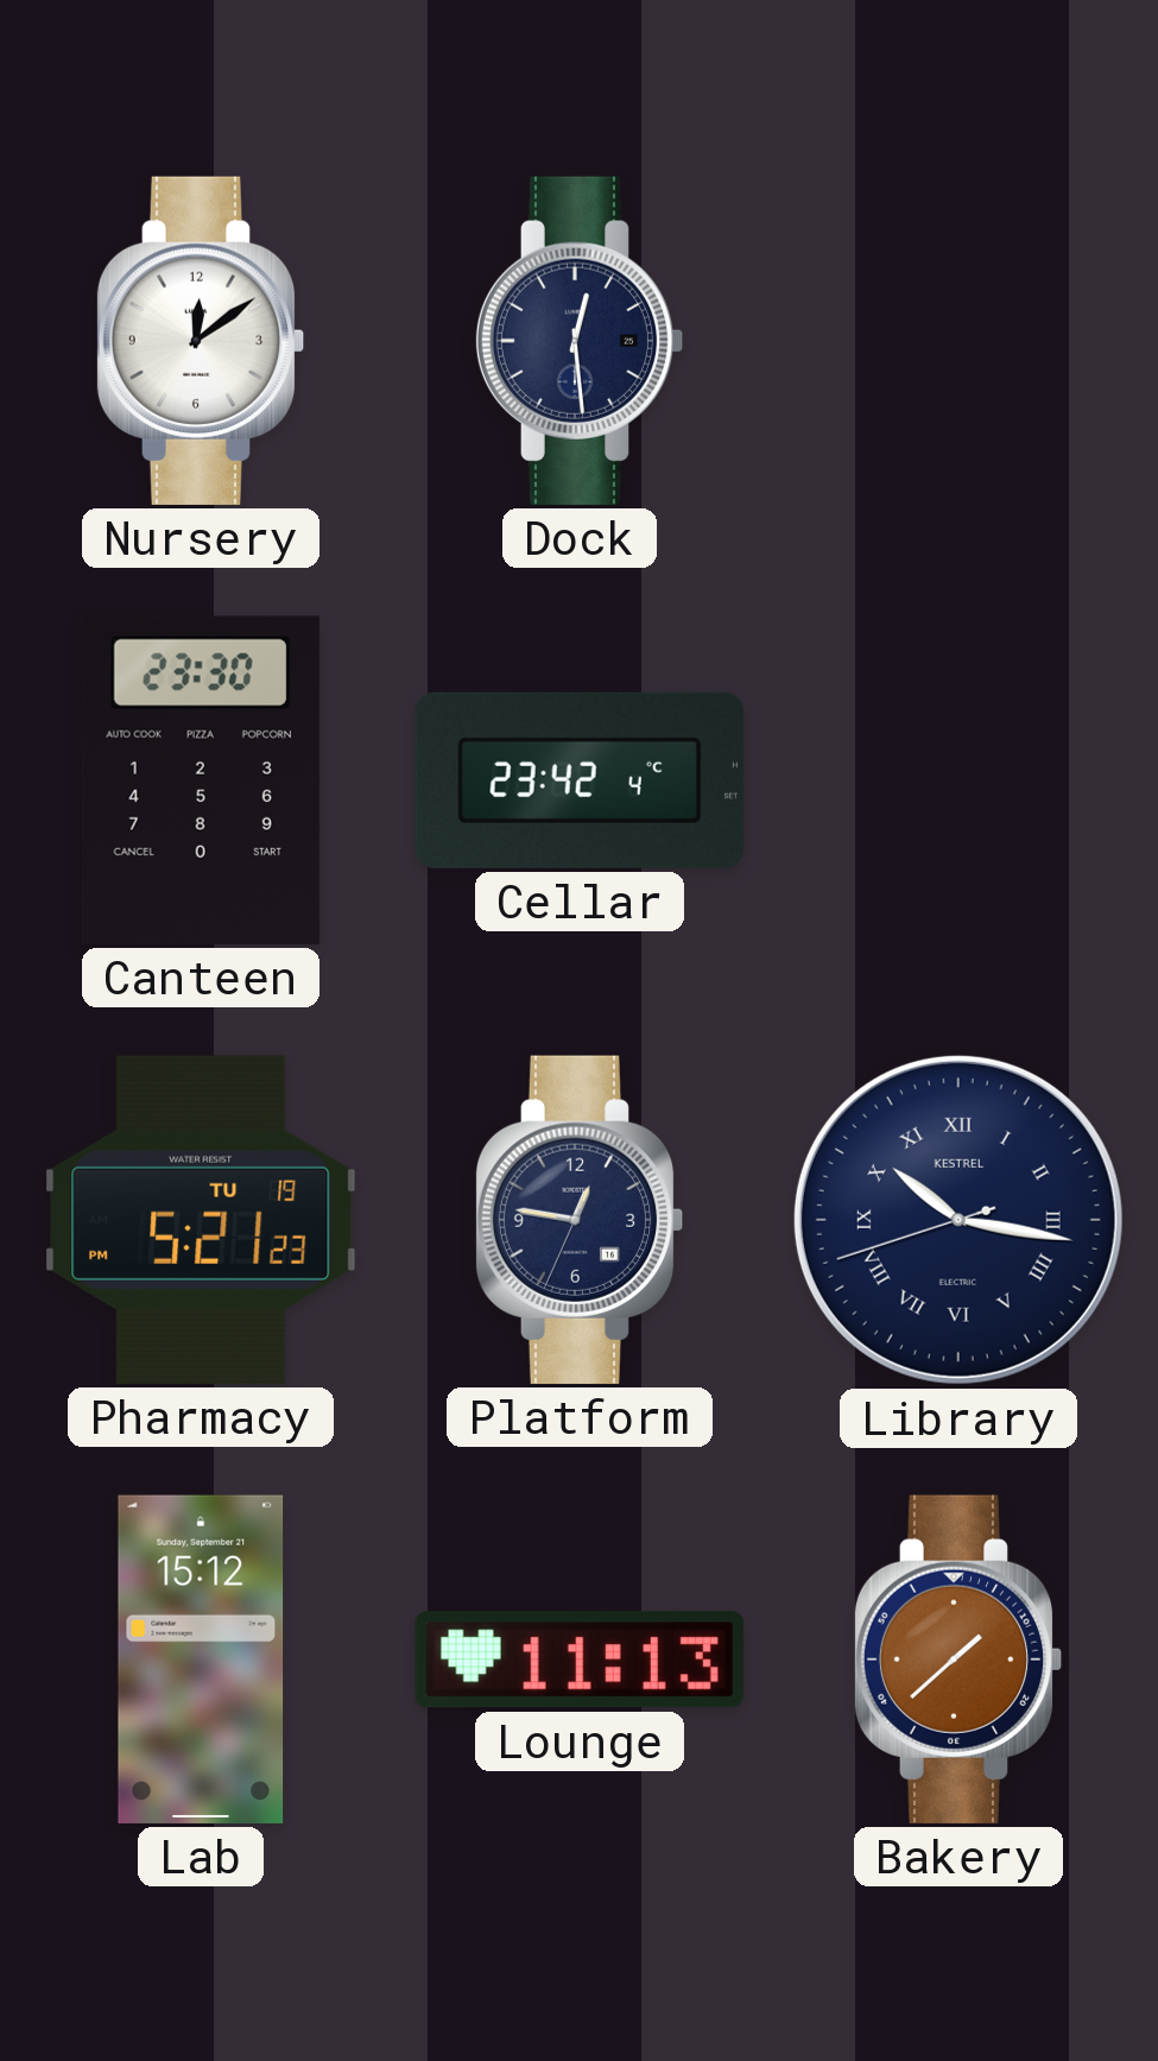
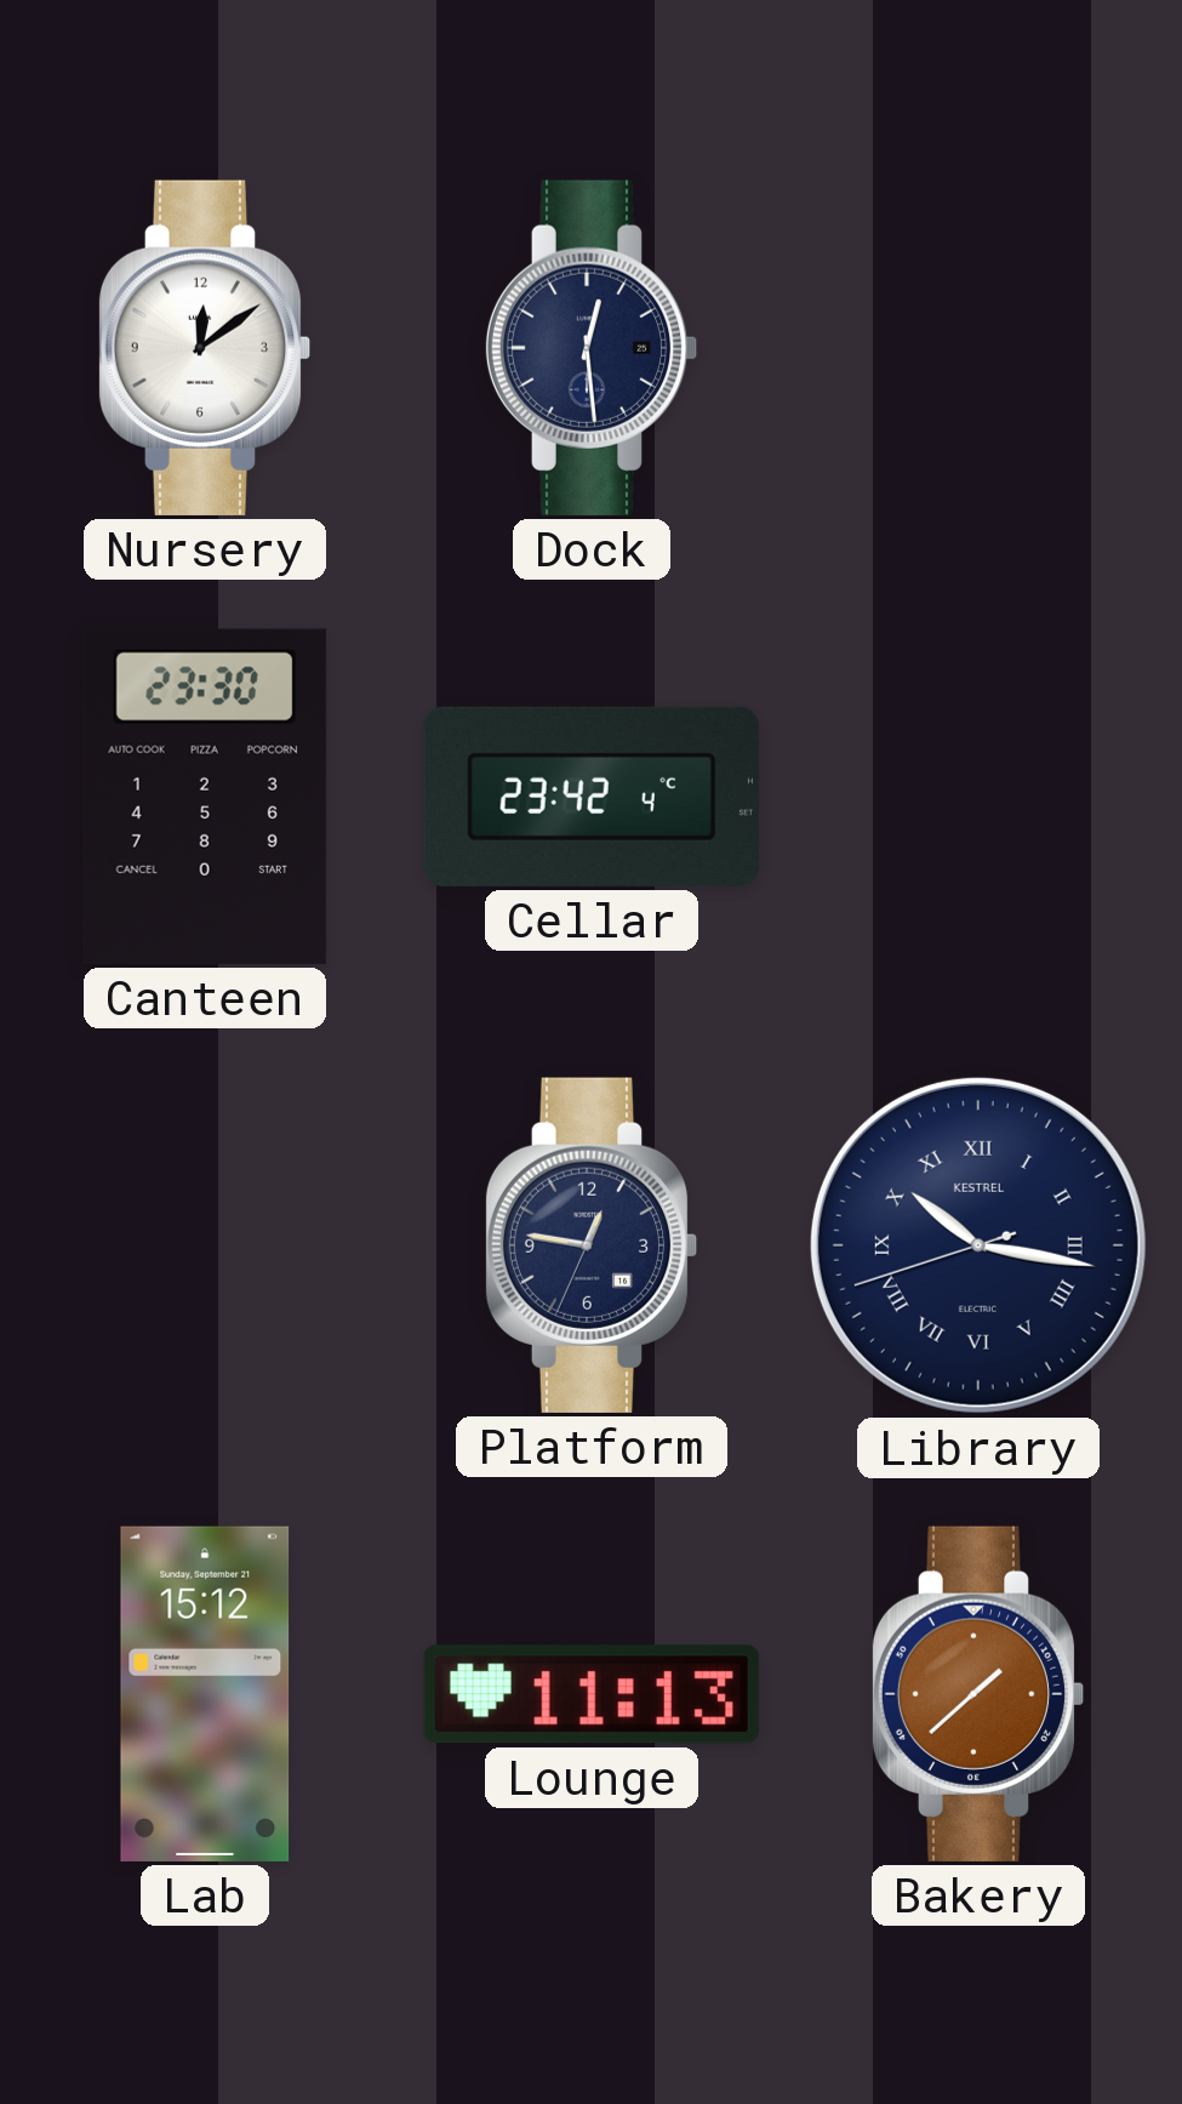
Pharmacy: 5:21 -> none
